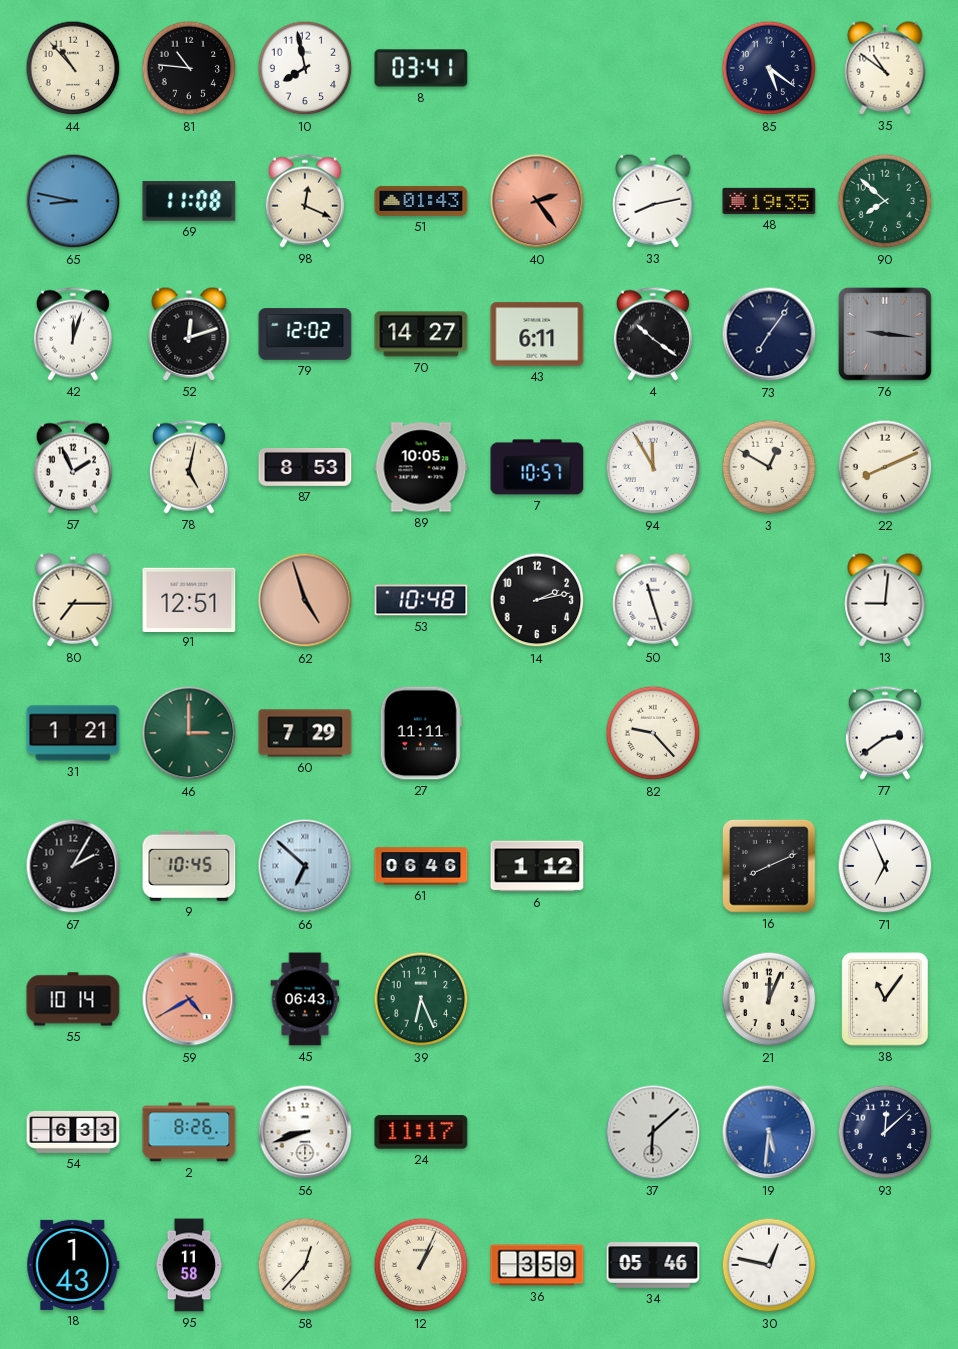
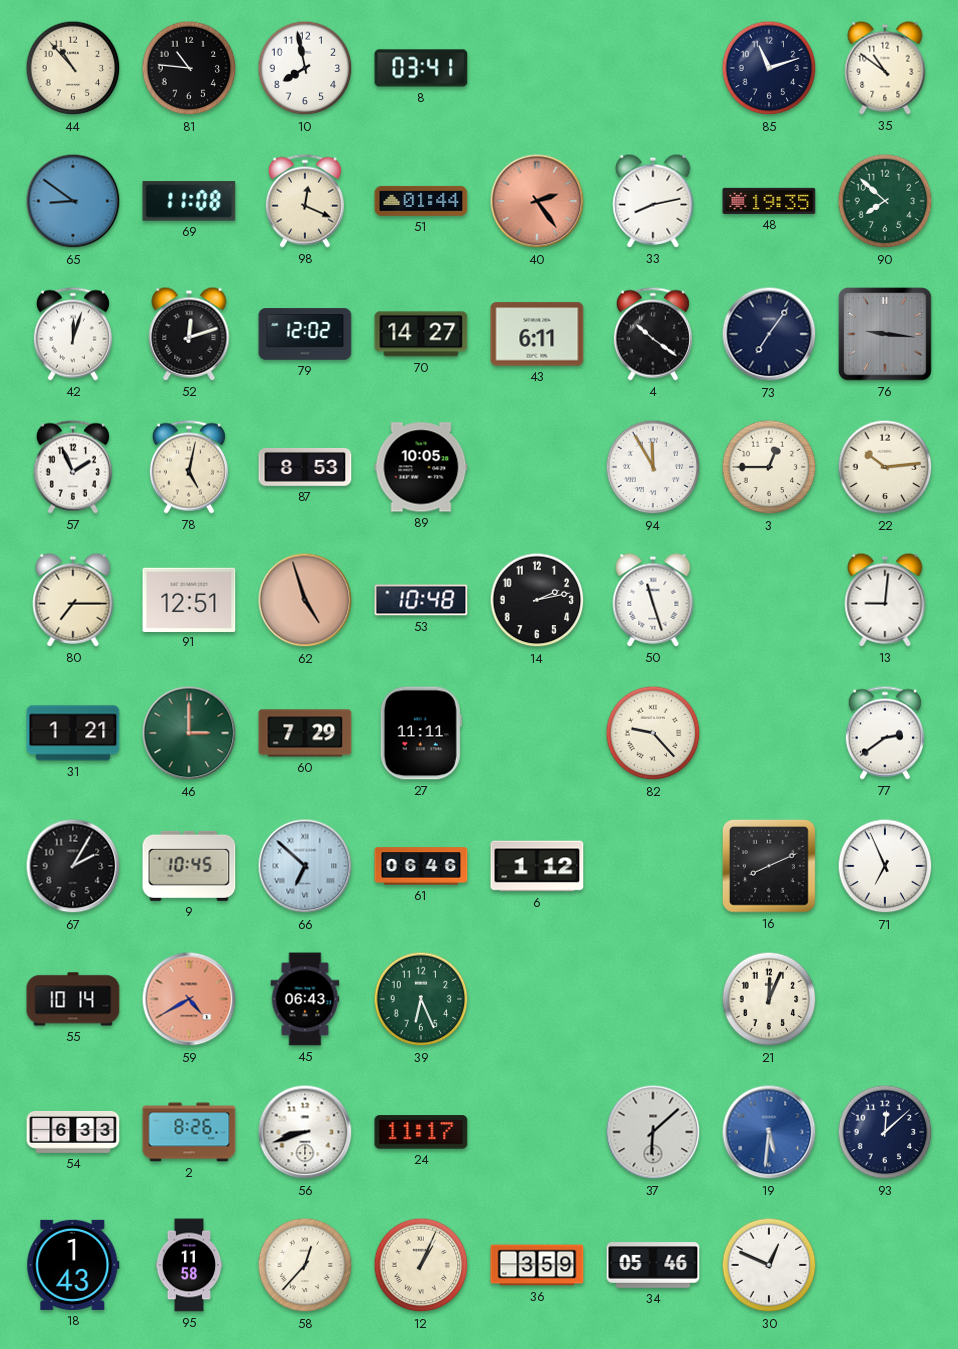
85: 5:21 -> 11:12
65: 8:47 -> 8:51
51: 01:43 -> 01:44
7: 10:57 -> none
3: 12:50 -> 12:45
22: 8:11 -> 10:14
38: 11:06 -> none
30: 12:47 -> 12:49
